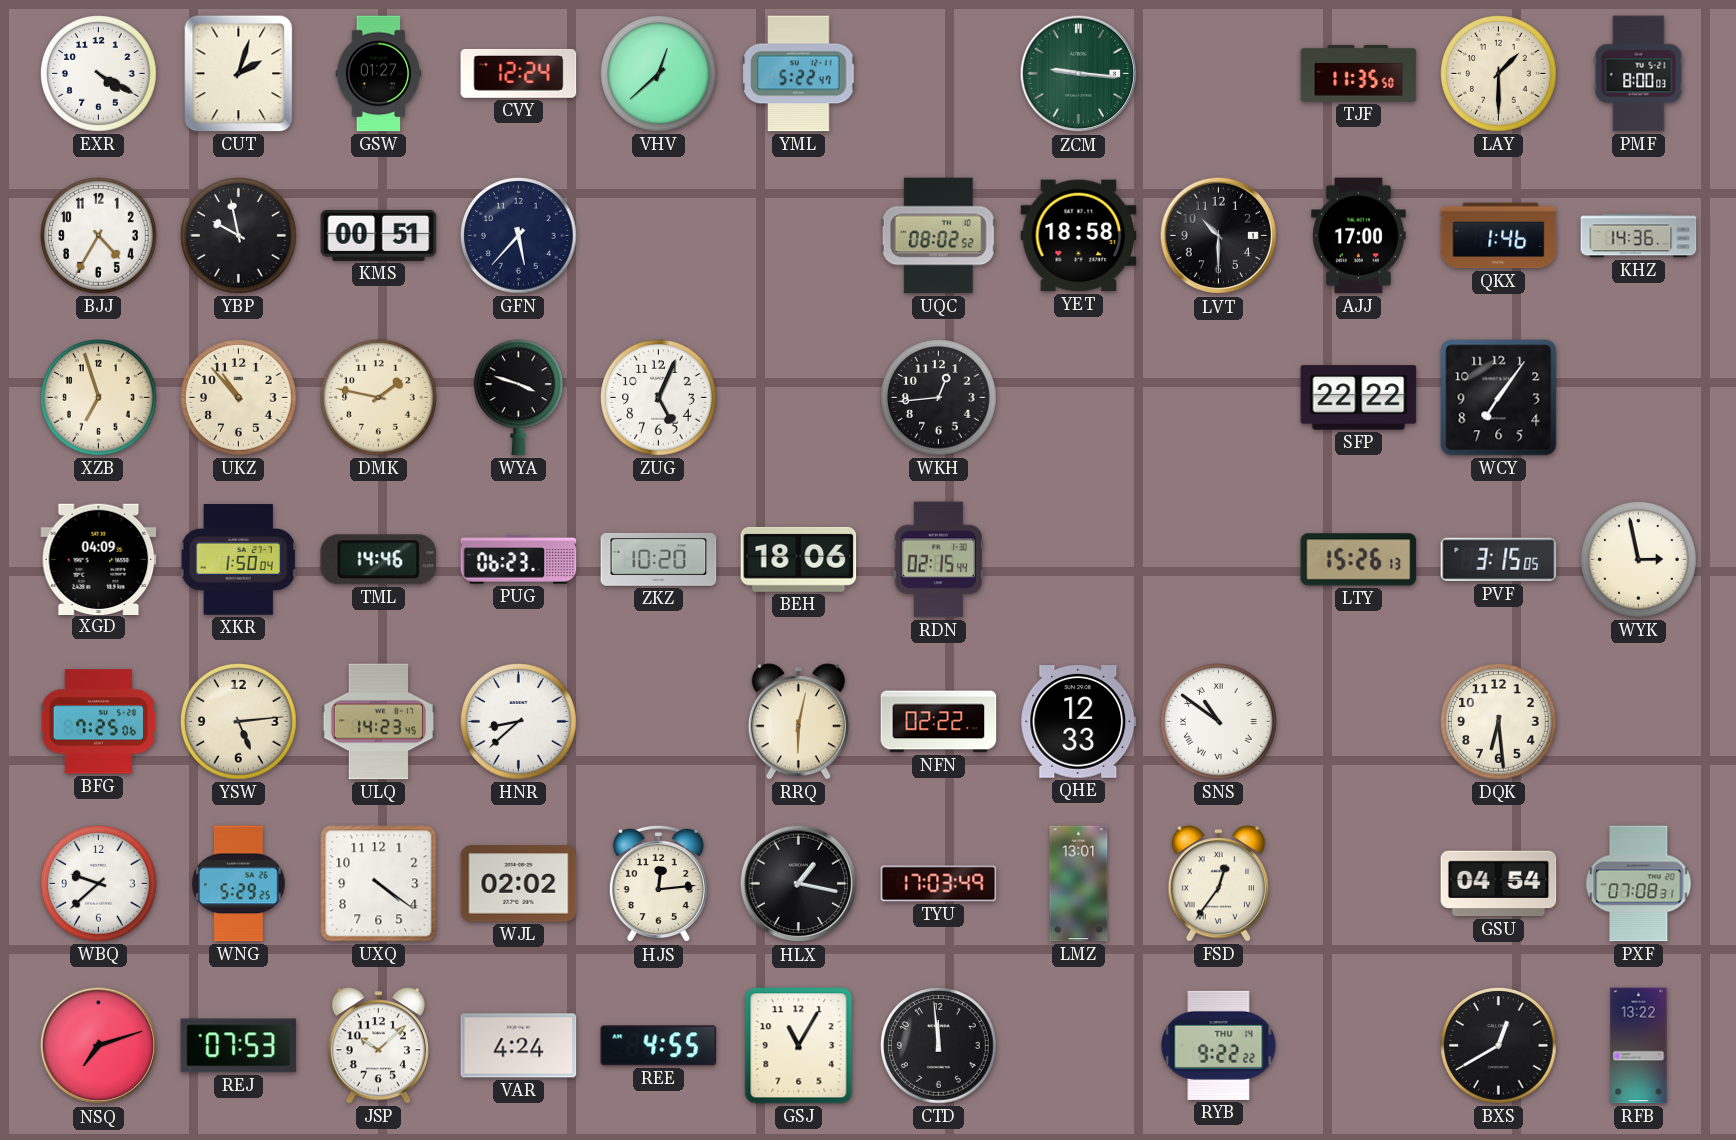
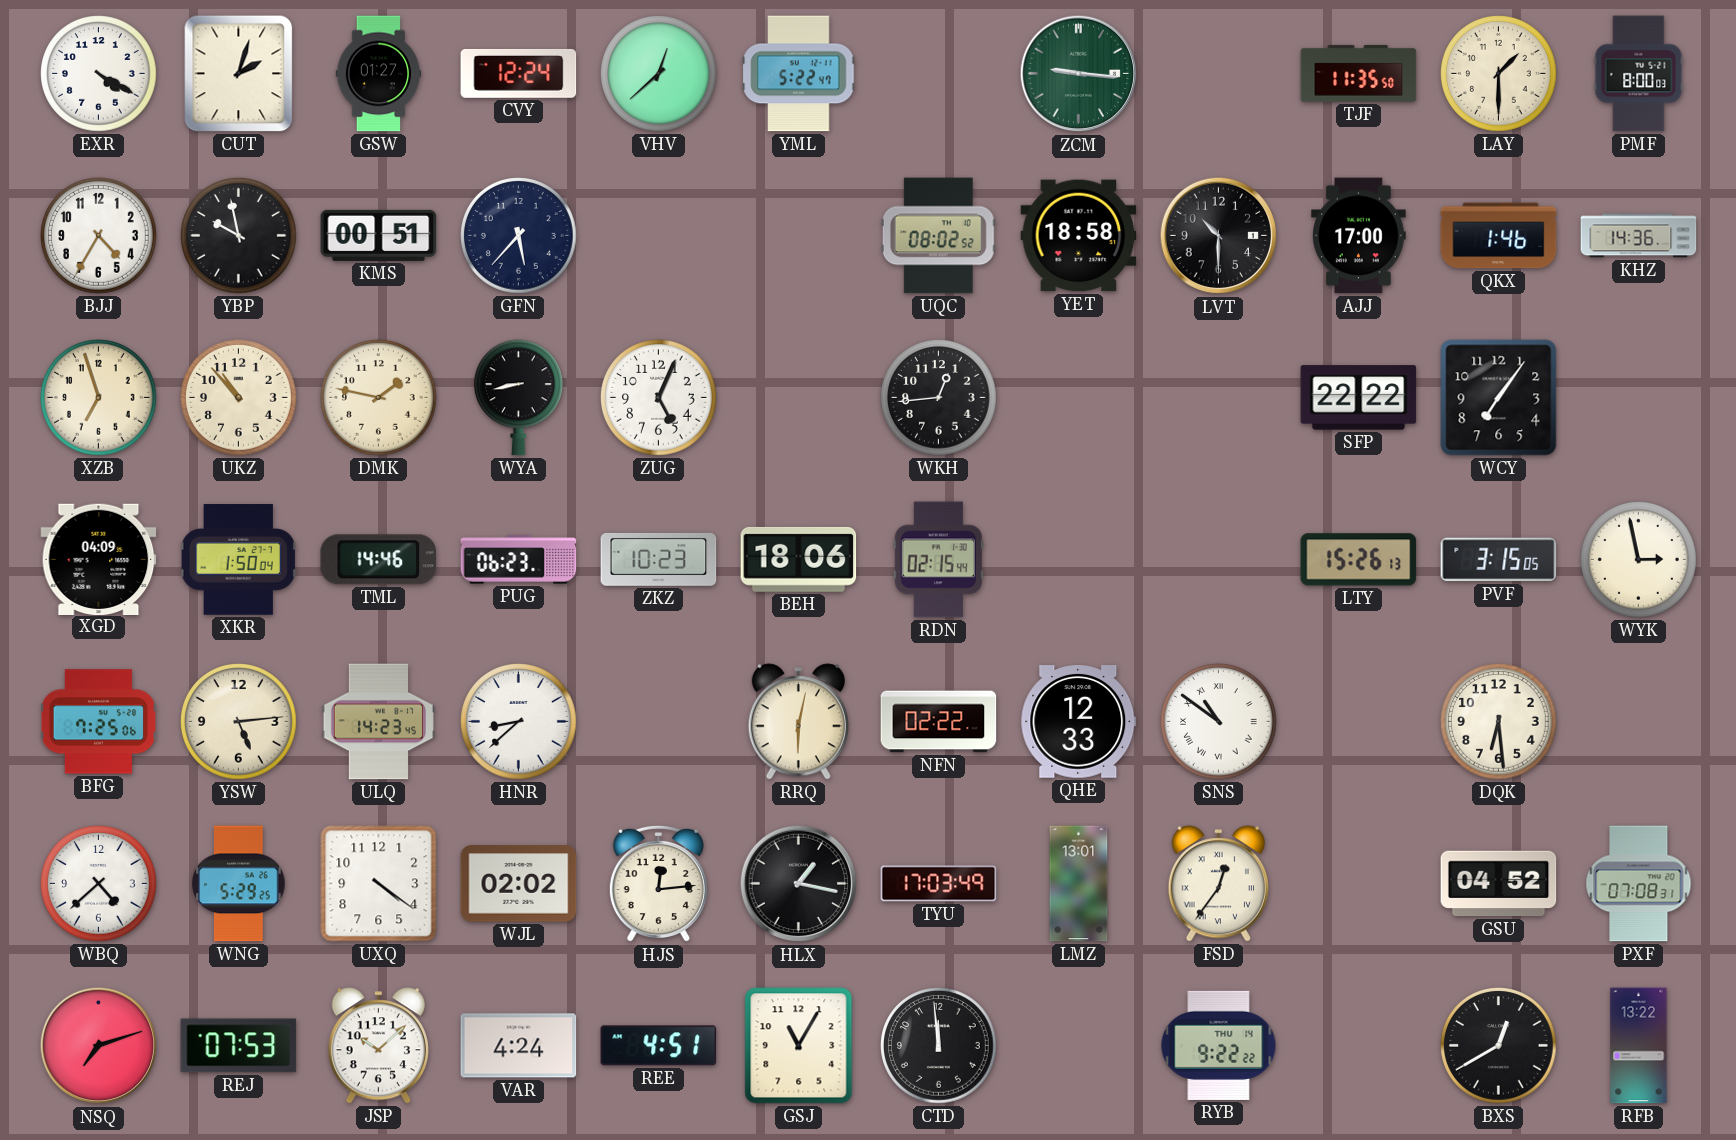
WYA: 3:48 -> 8:43
ZKZ: 10:20 -> 10:23
WBQ: 9:38 -> 4:38
GSU: 04:54 -> 04:52
REE: 4:55 -> 4:51
